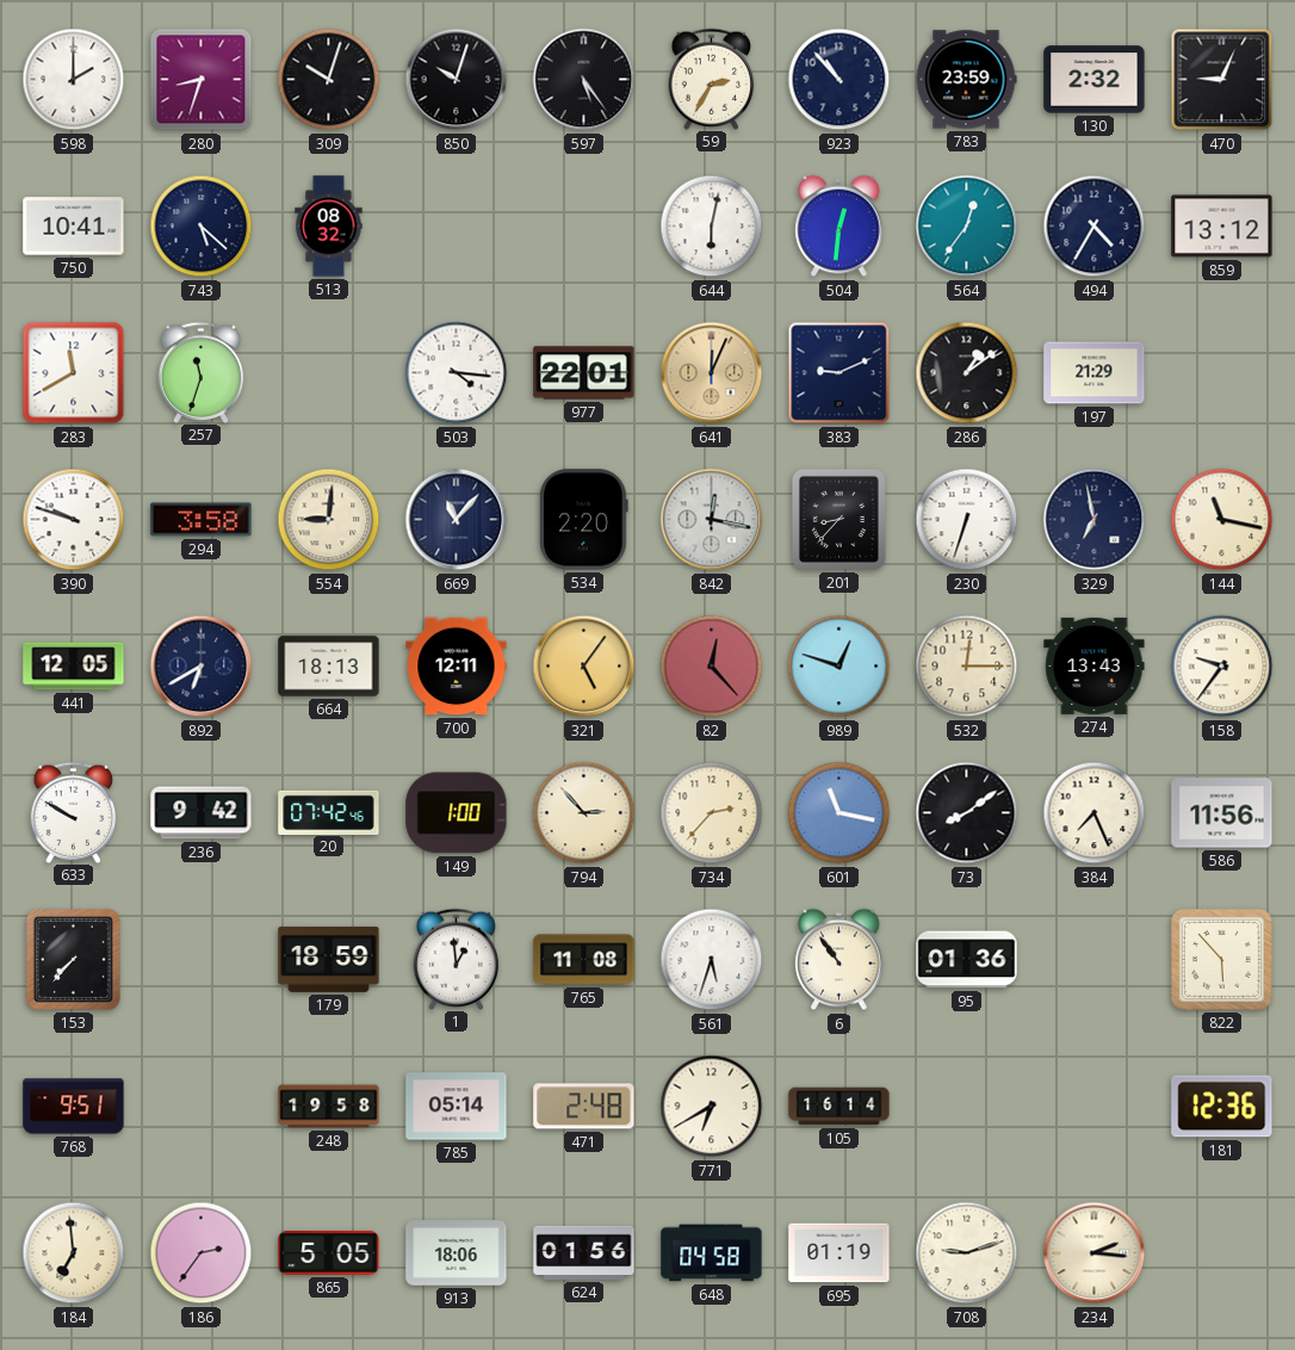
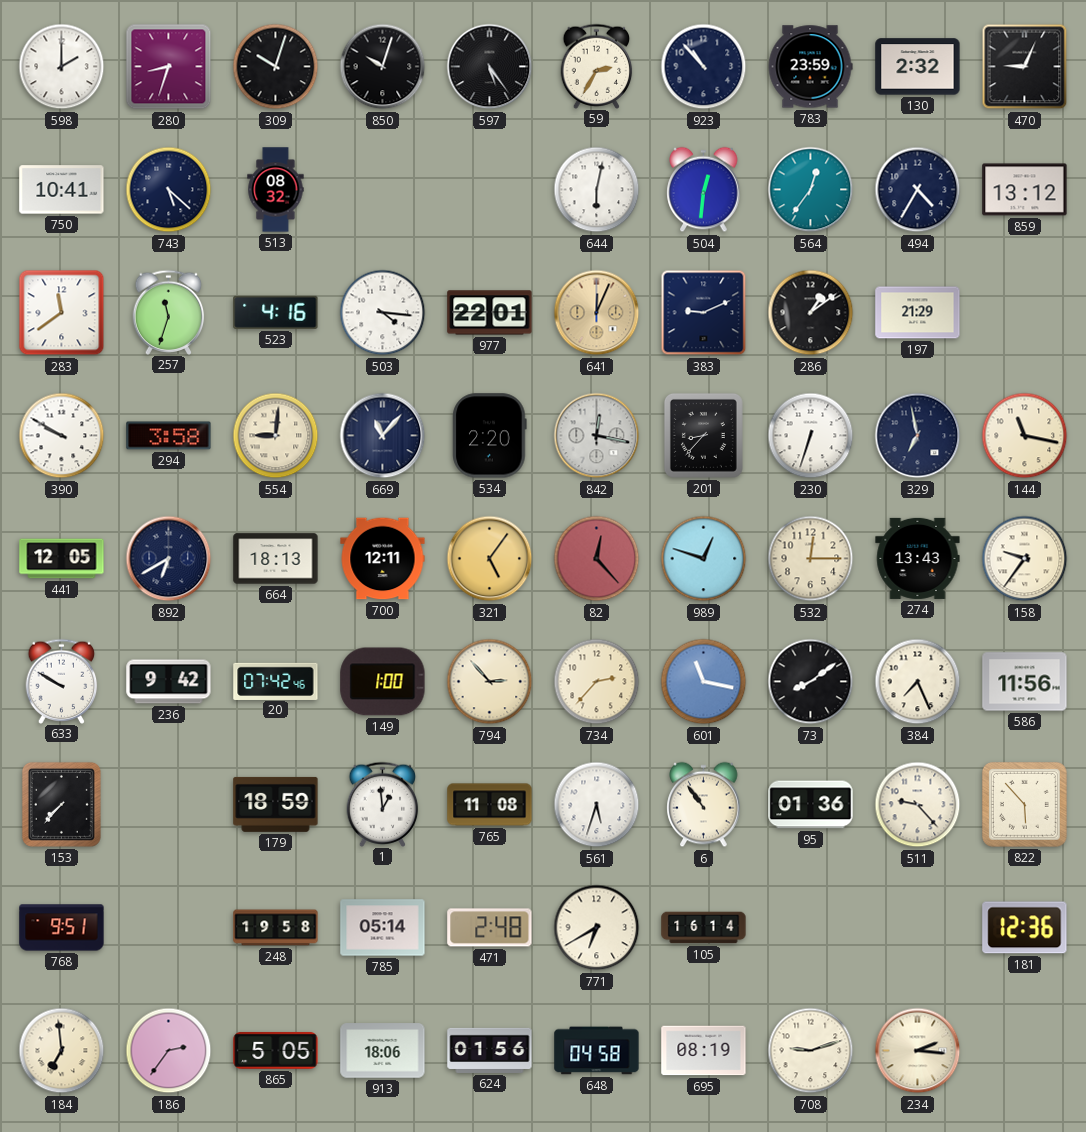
283: 11:40 -> 11:39
523: none -> 4:16
390: 9:48 -> 9:50
511: none -> 9:23
695: 01:19 -> 08:19
